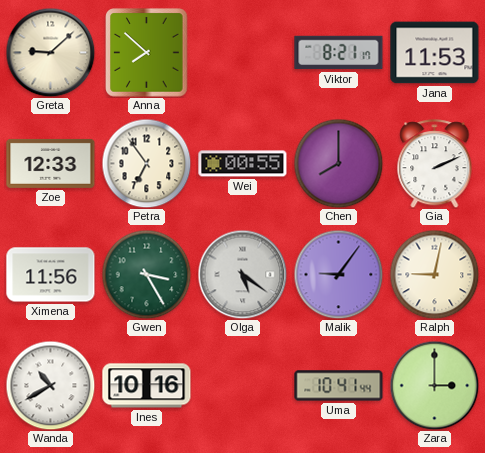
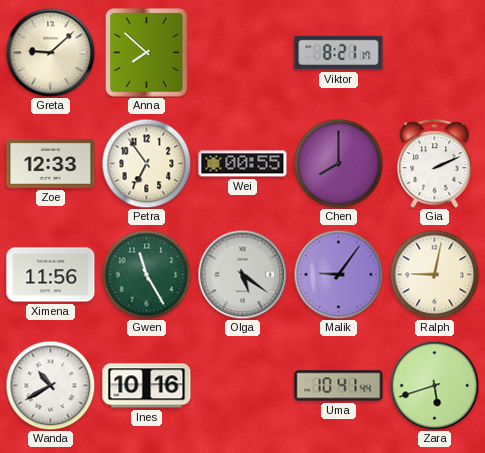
Jana: 11:53 -> none
Gwen: 3:25 -> 11:25
Zara: 3:00 -> 5:42
